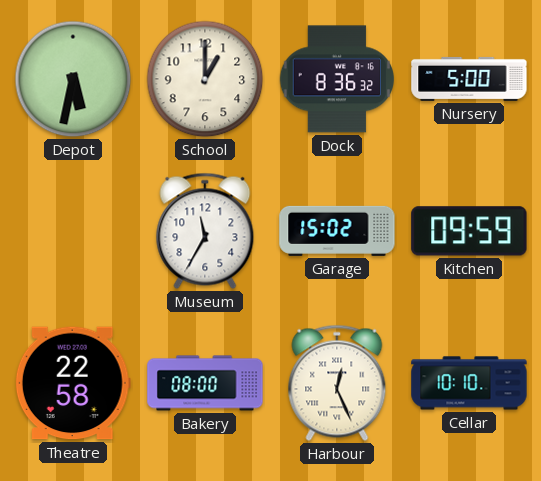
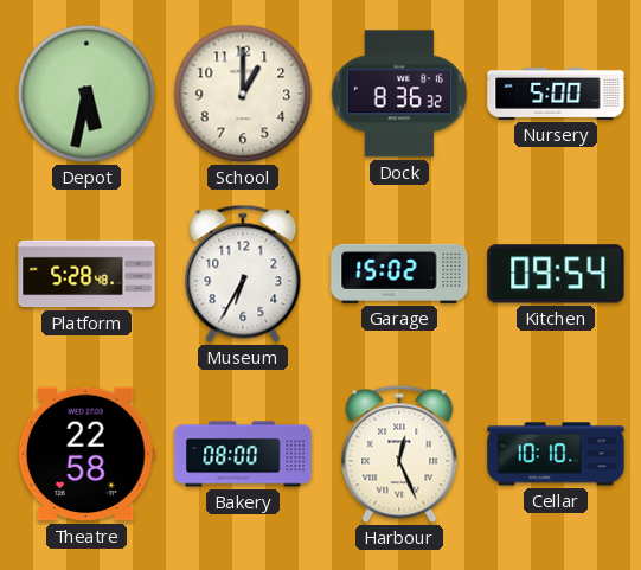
Platform: none -> 5:28
Museum: 11:35 -> 6:35
Kitchen: 09:59 -> 09:54
